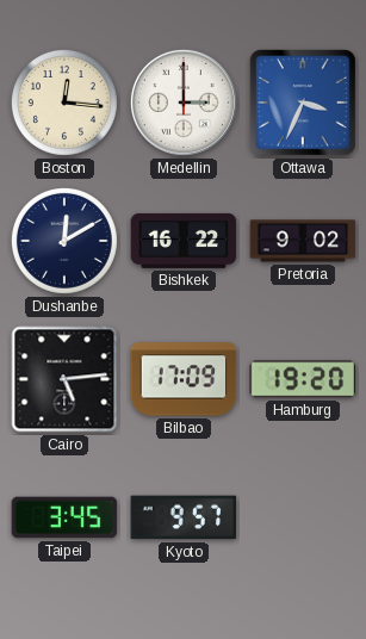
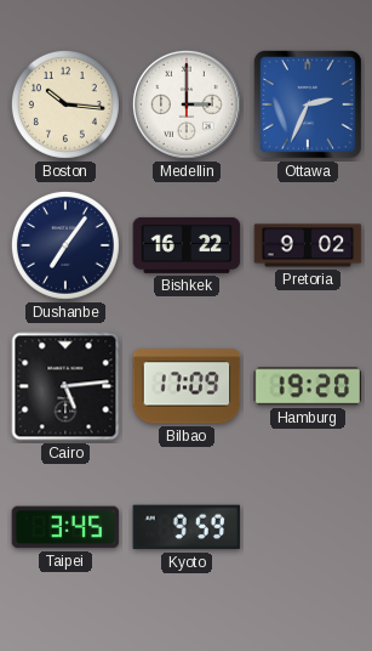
Boston: 12:16 -> 10:16
Ottawa: 3:34 -> 2:34
Dushanbe: 12:10 -> 7:06
Kyoto: 9:57 -> 9:59
